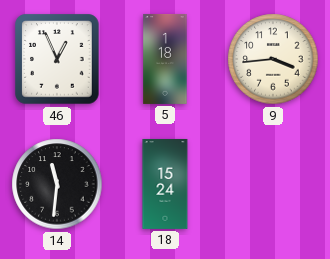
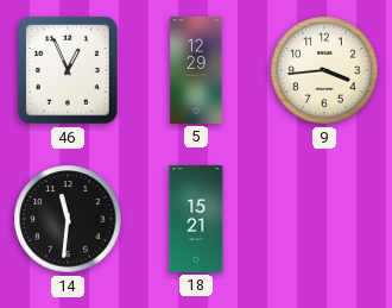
5: 1:18 -> 12:29
18: 15:24 -> 15:21
